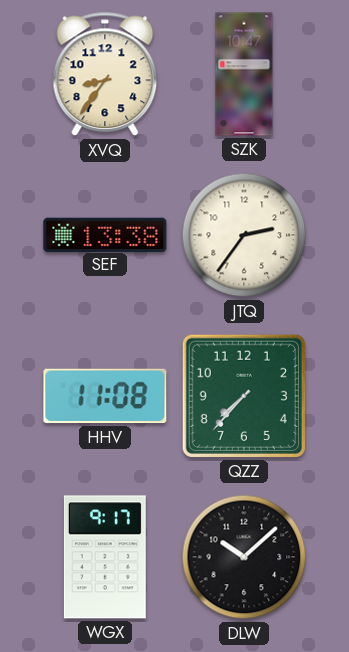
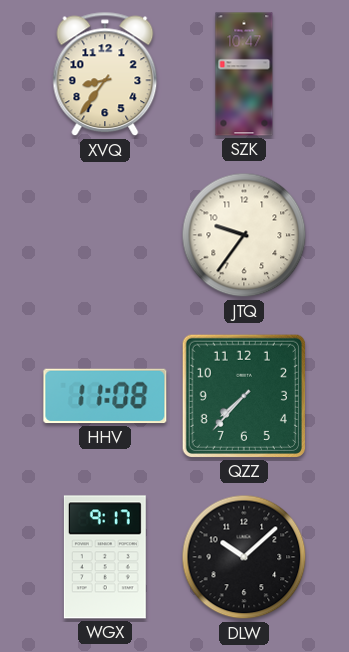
SEF: 13:38 -> none
JTQ: 2:36 -> 9:36
